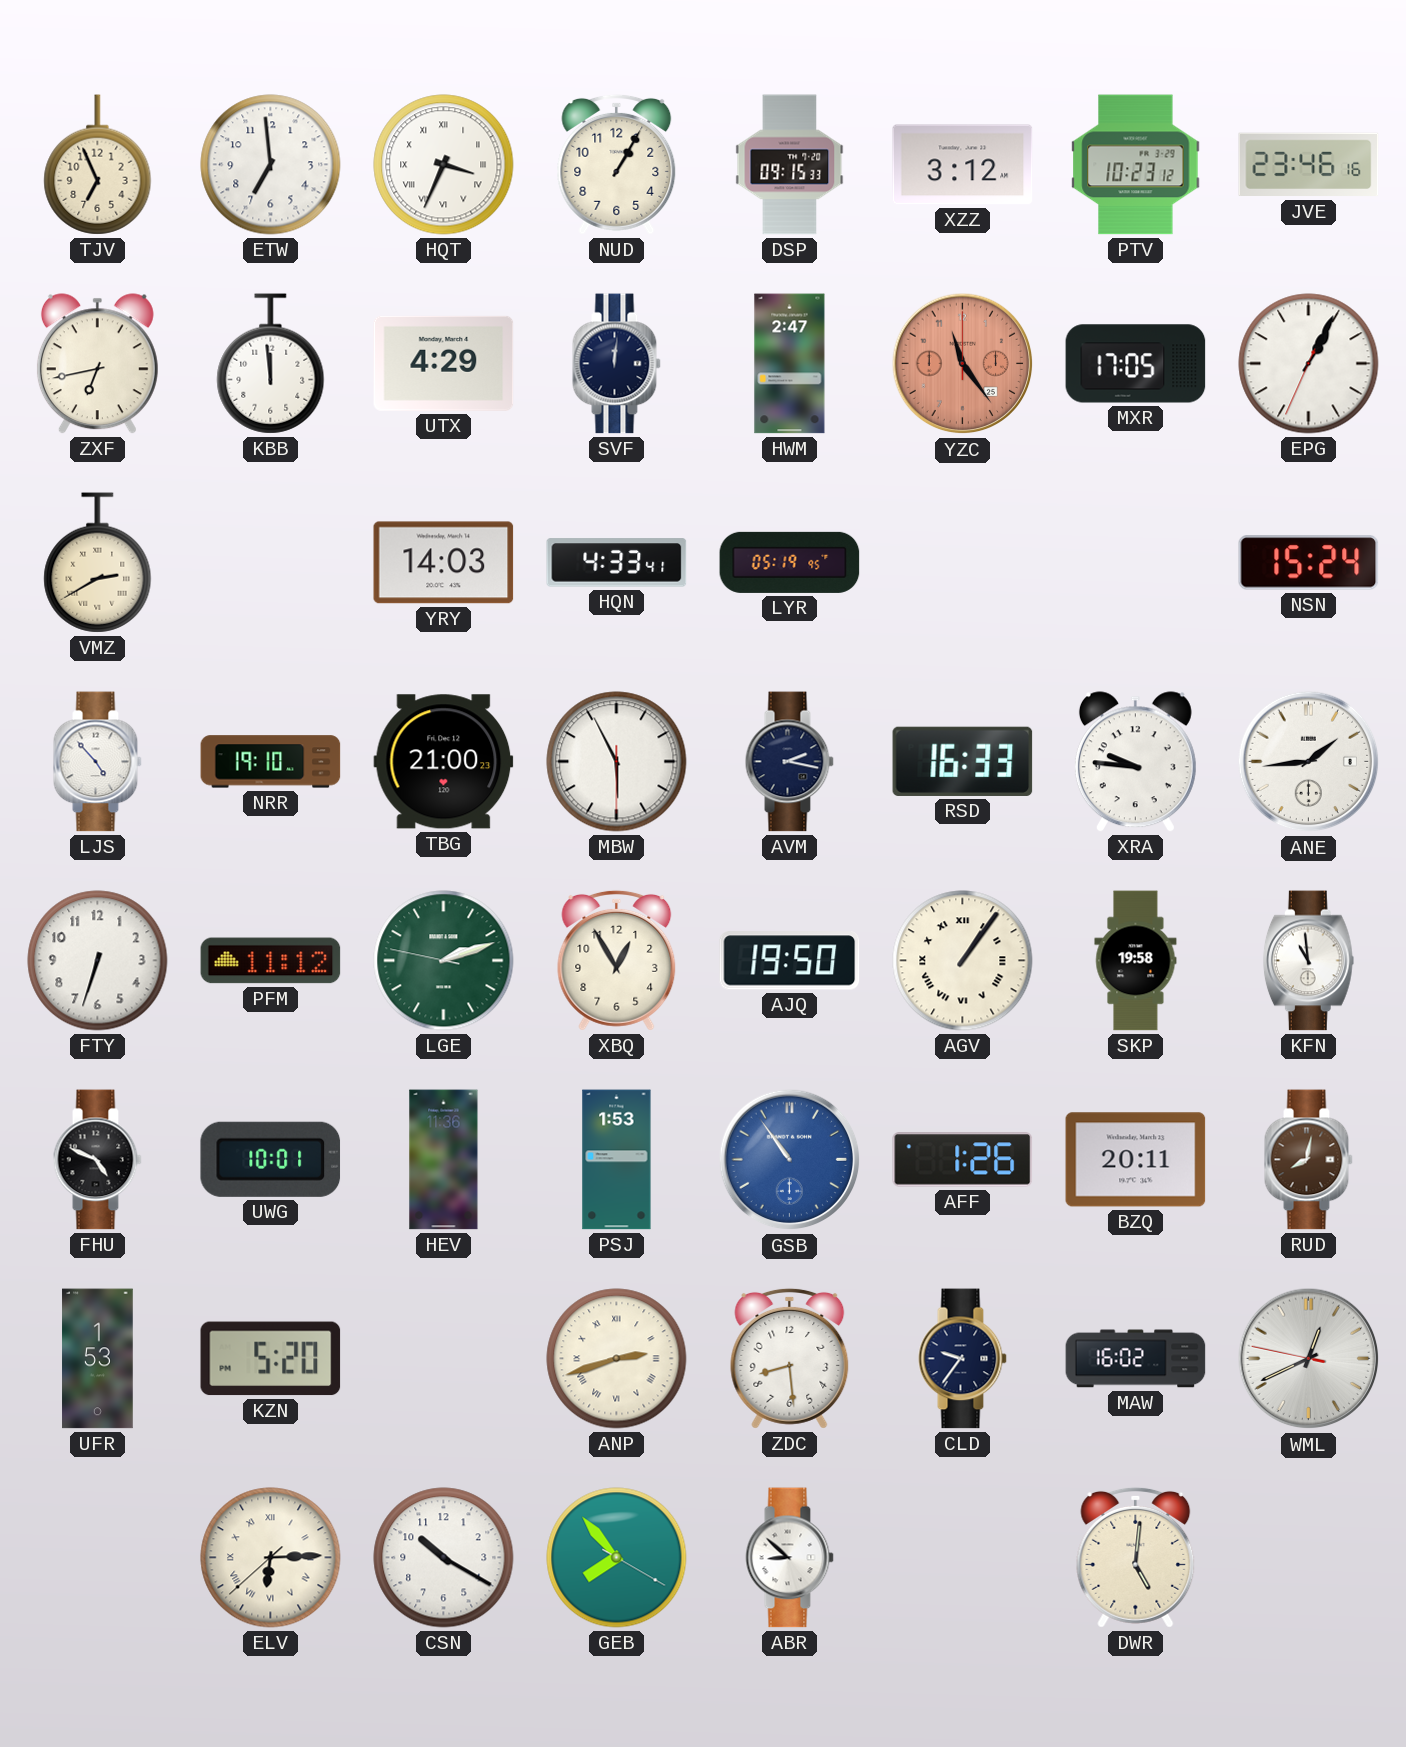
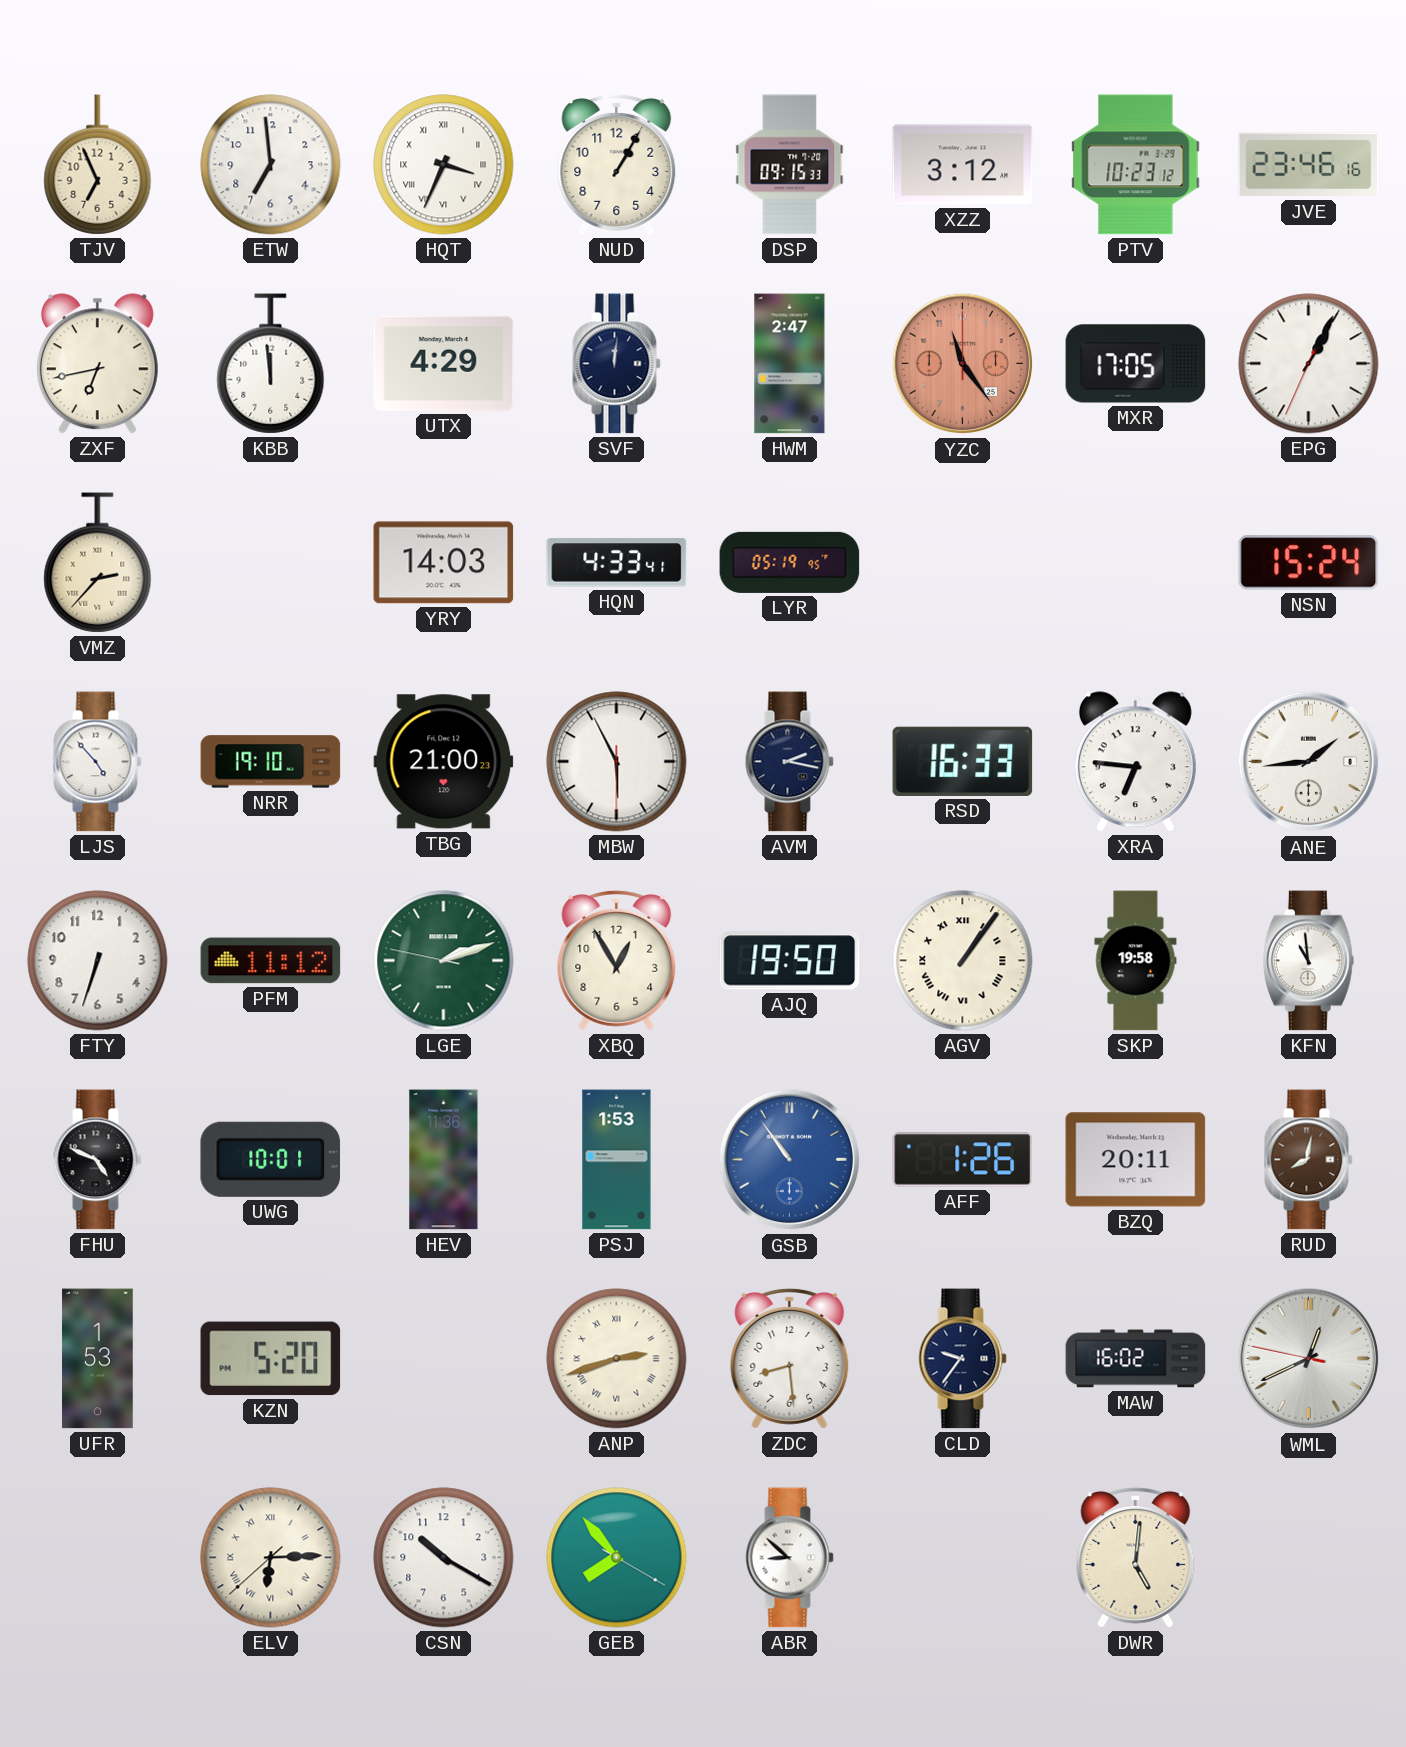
VMZ: 2:40 -> 2:37
XRA: 9:46 -> 6:46
